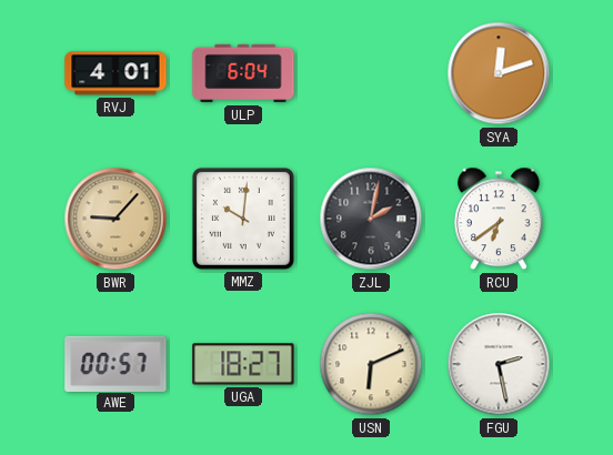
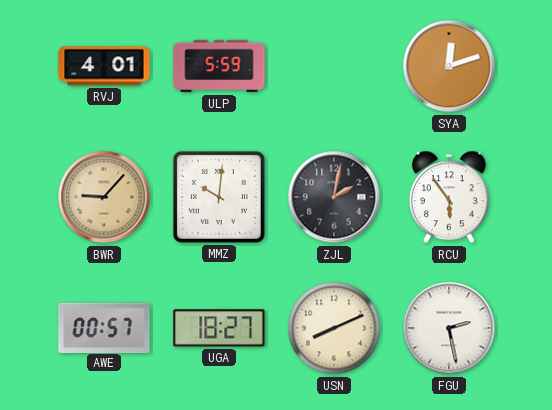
ULP: 6:04 -> 5:59
RCU: 6:39 -> 5:54
USN: 6:11 -> 8:11
